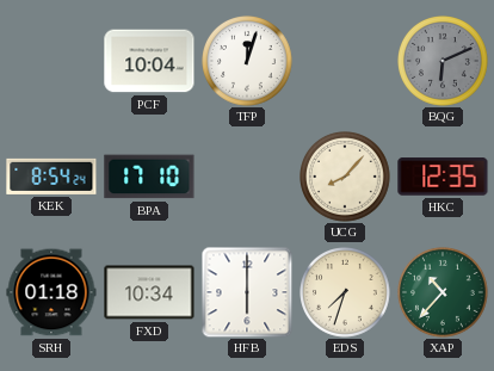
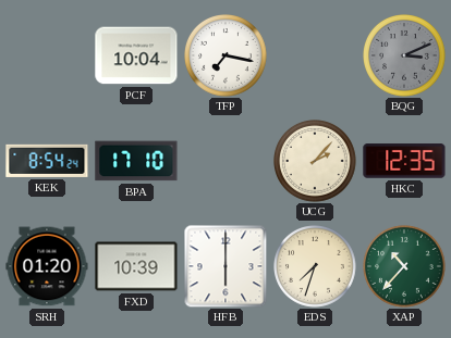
TFP: 12:03 -> 7:17
BQG: 6:11 -> 3:11
UCG: 8:07 -> 2:07
SRH: 01:18 -> 01:20
FXD: 10:34 -> 10:39
